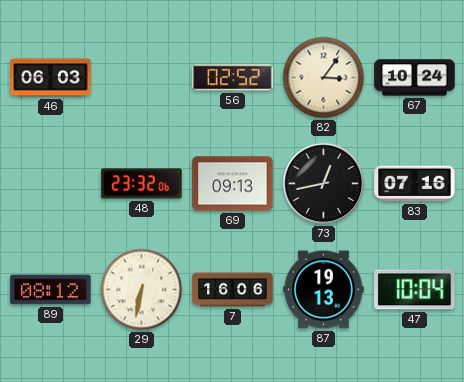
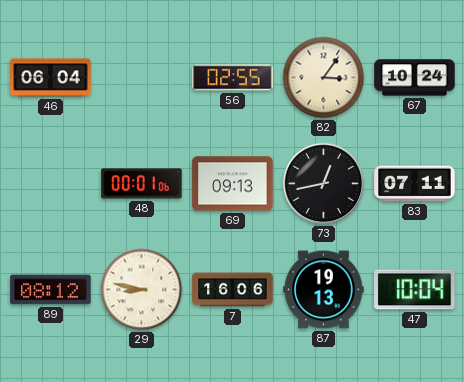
46: 06:03 -> 06:04
56: 02:52 -> 02:55
48: 23:32 -> 00:01
83: 07:16 -> 07:11
29: 6:32 -> 8:47
